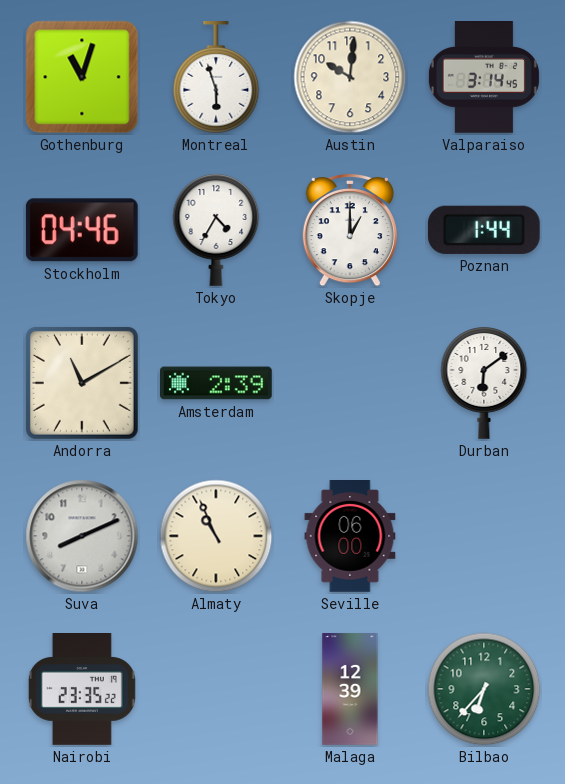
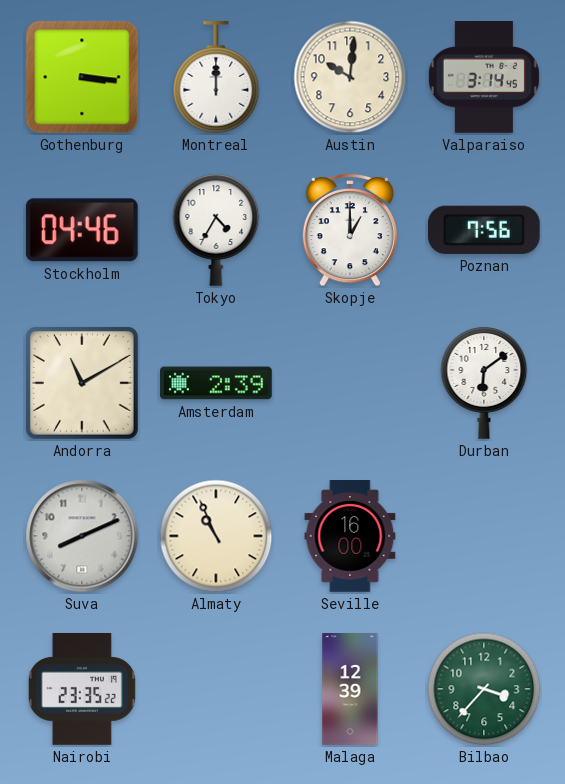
Gothenburg: 11:03 -> 3:16
Montreal: 5:57 -> 12:00
Poznan: 1:44 -> 7:56
Seville: 06:00 -> 16:00
Bilbao: 6:37 -> 3:37
